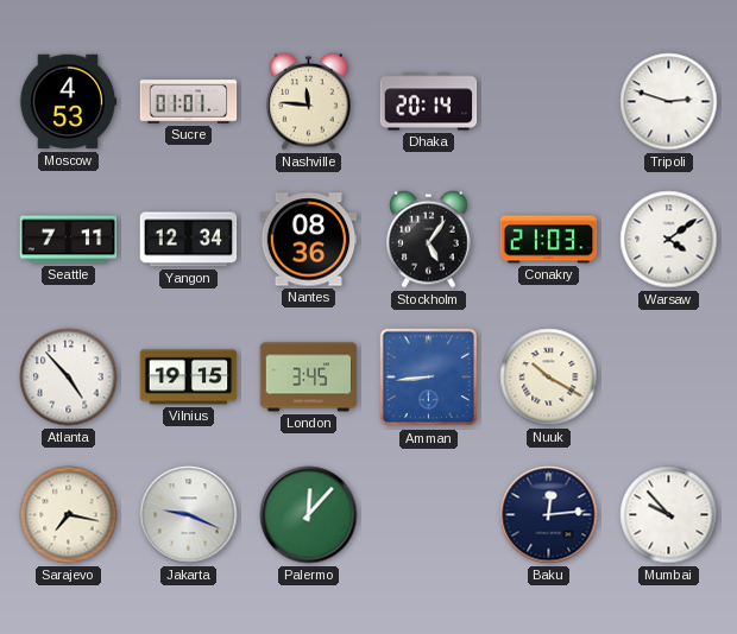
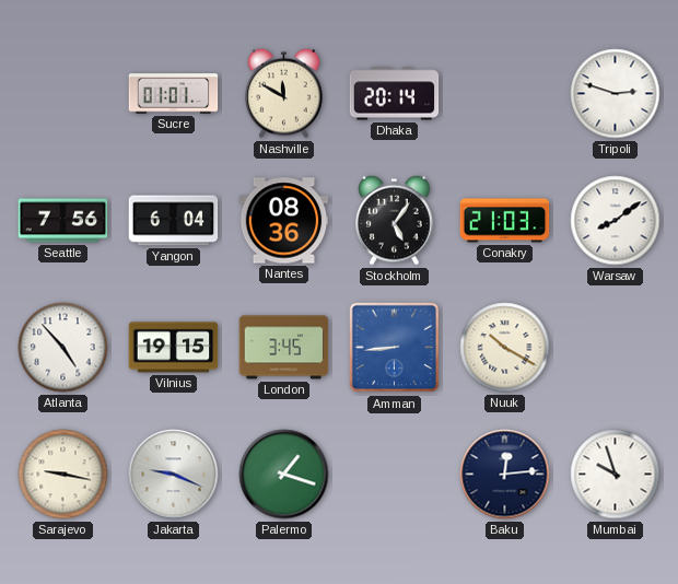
Moscow: 4:53 -> none
Nashville: 11:46 -> 11:50
Seattle: 7:11 -> 7:56
Yangon: 12:34 -> 6:04
Warsaw: 4:09 -> 8:09
Sarajevo: 7:17 -> 9:17
Palermo: 12:07 -> 1:18
Mumbai: 9:53 -> 9:57
